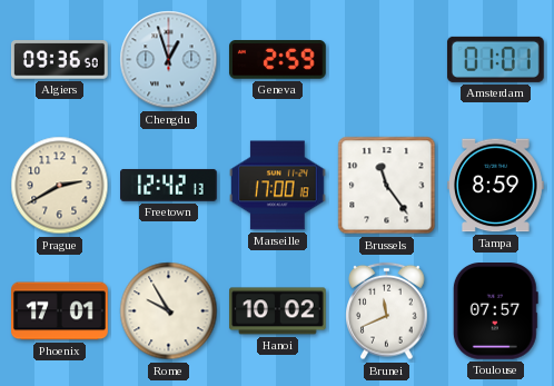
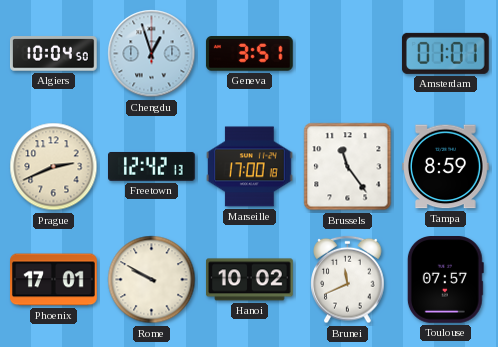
Algiers: 09:36 -> 10:04
Geneva: 2:59 -> 3:51
Prague: 2:40 -> 2:41
Rome: 9:55 -> 9:50
